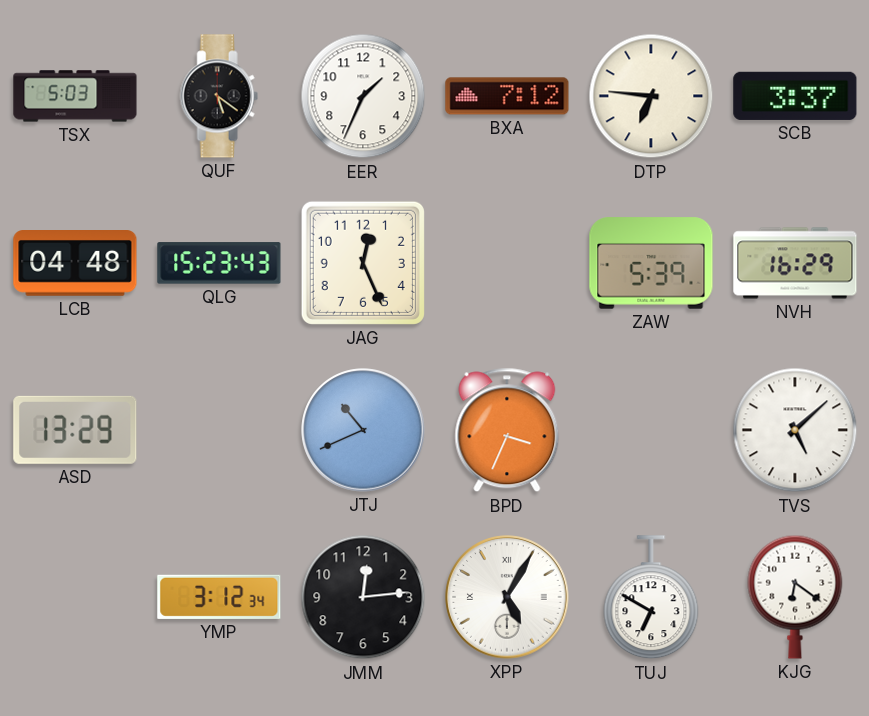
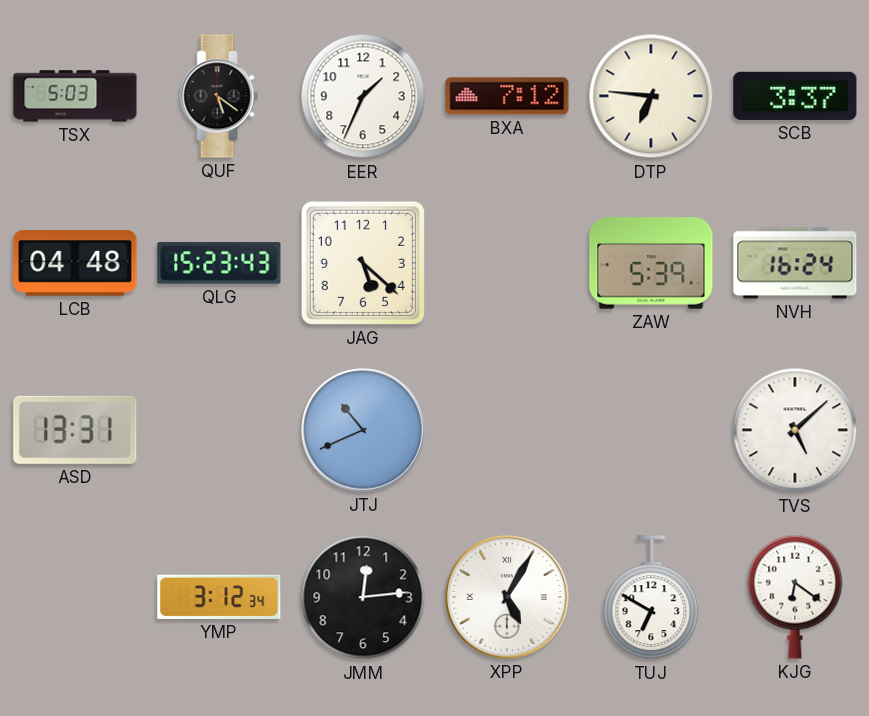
JAG: 12:26 -> 5:22
NVH: 16:29 -> 16:24
ASD: 13:29 -> 13:31
BPD: 3:34 -> none
